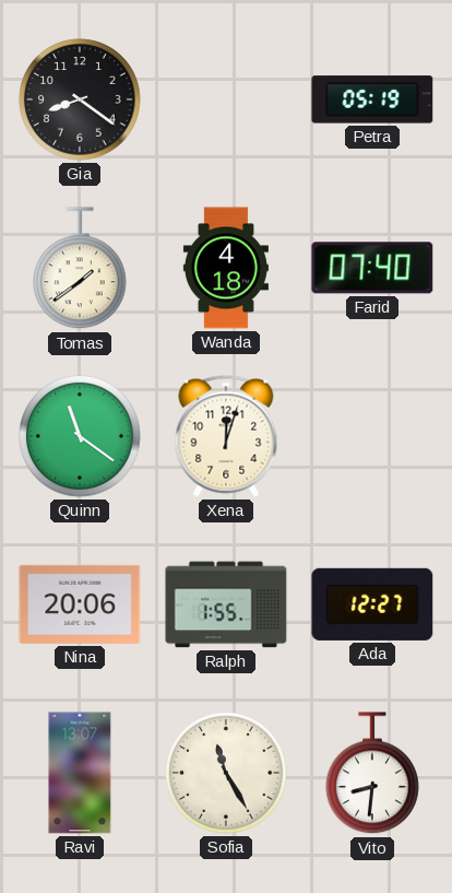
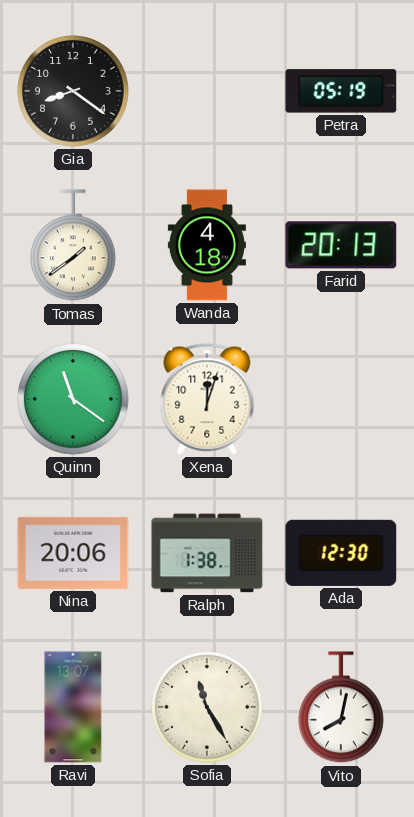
Farid: 07:40 -> 20:13
Ralph: 1:55 -> 1:38
Ada: 12:27 -> 12:30
Vito: 8:31 -> 8:02
